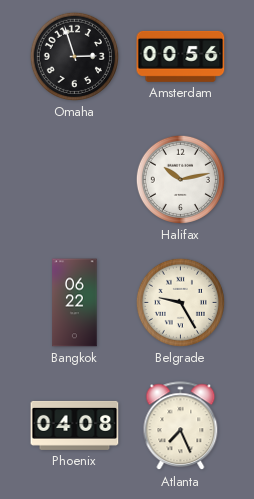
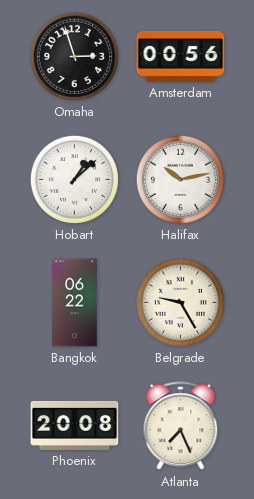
Hobart: none -> 1:08
Phoenix: 04:08 -> 20:08
